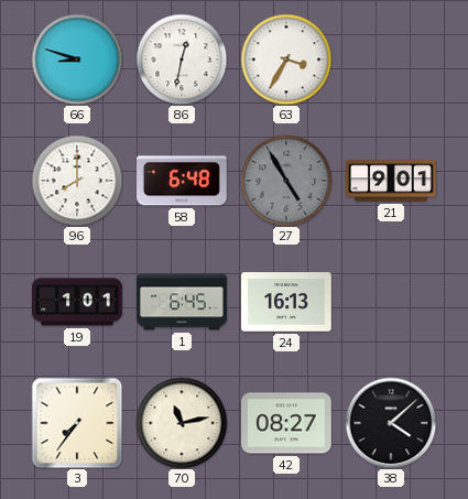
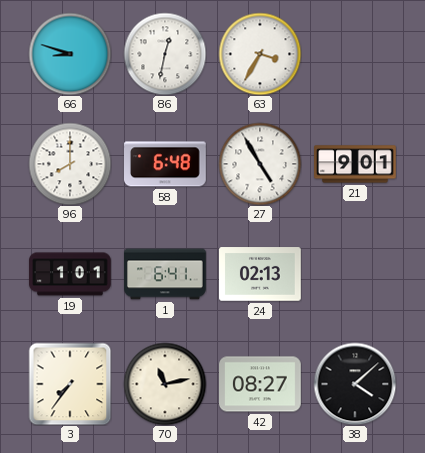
27 dial: grey -> white
1: 6:45 -> 6:41
24: 16:13 -> 02:13
